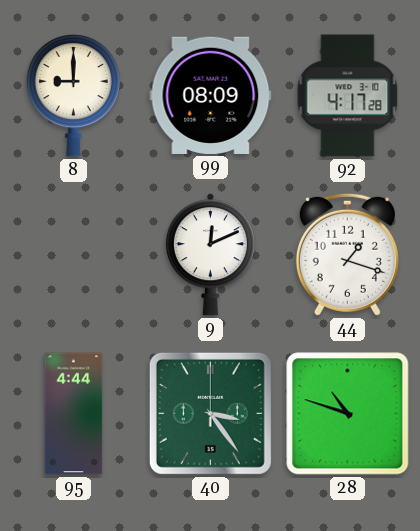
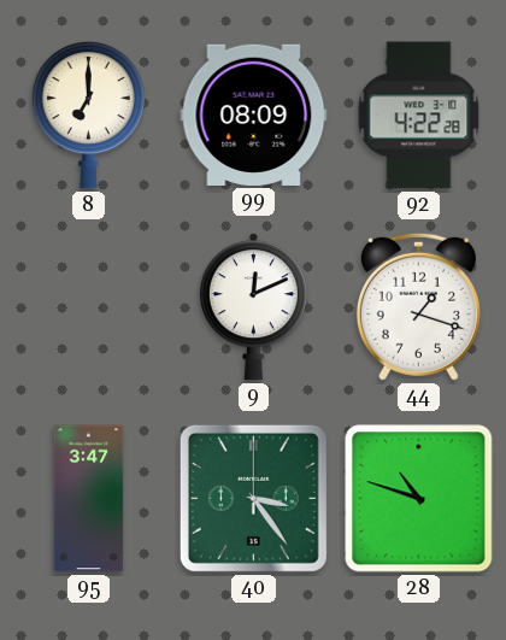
8: 9:00 -> 7:00
92: 4:17 -> 4:22
95: 4:44 -> 3:47
